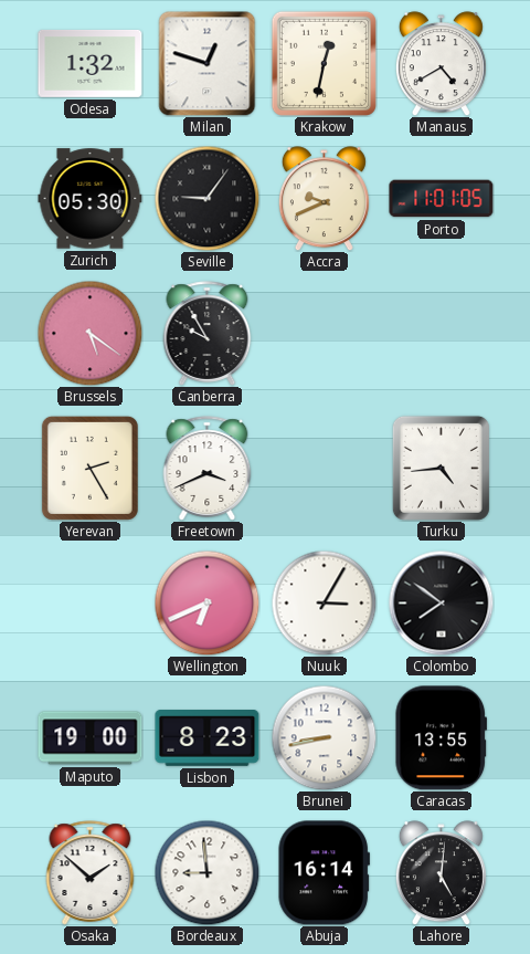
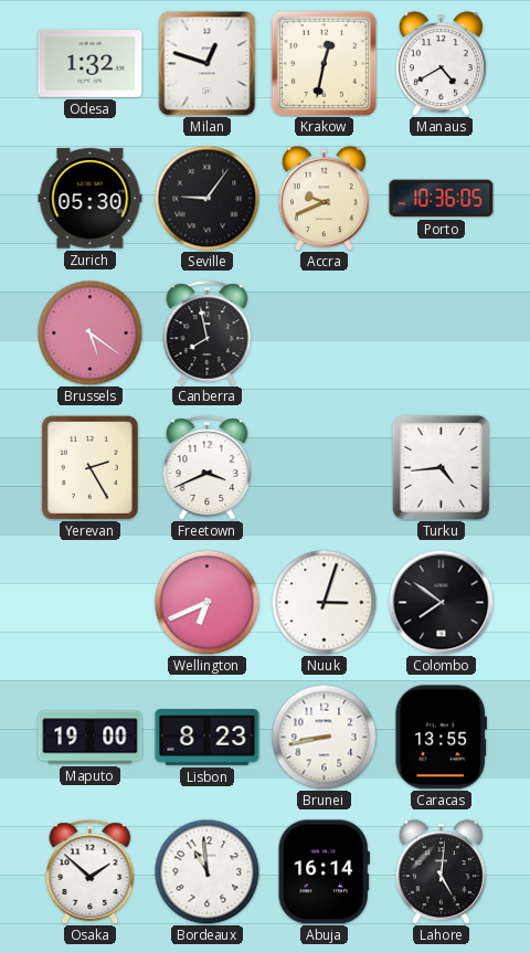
Porto: 11:01 -> 10:36
Canberra: 9:55 -> 7:58
Nuuk: 3:05 -> 3:03
Bordeaux: 8:59 -> 10:59
